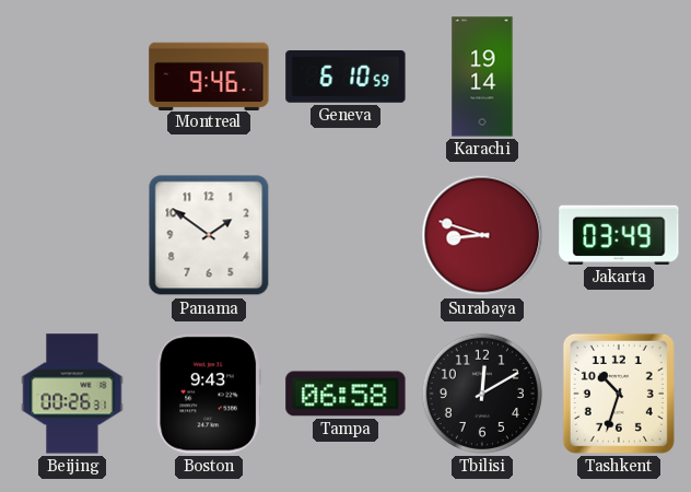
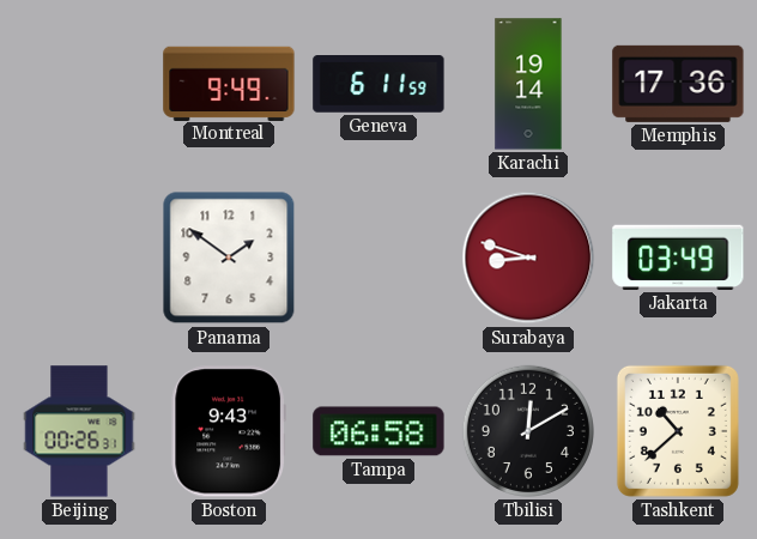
Montreal: 9:46 -> 9:49
Geneva: 6:10 -> 6:11
Memphis: none -> 17:36
Tashkent: 10:33 -> 10:38
